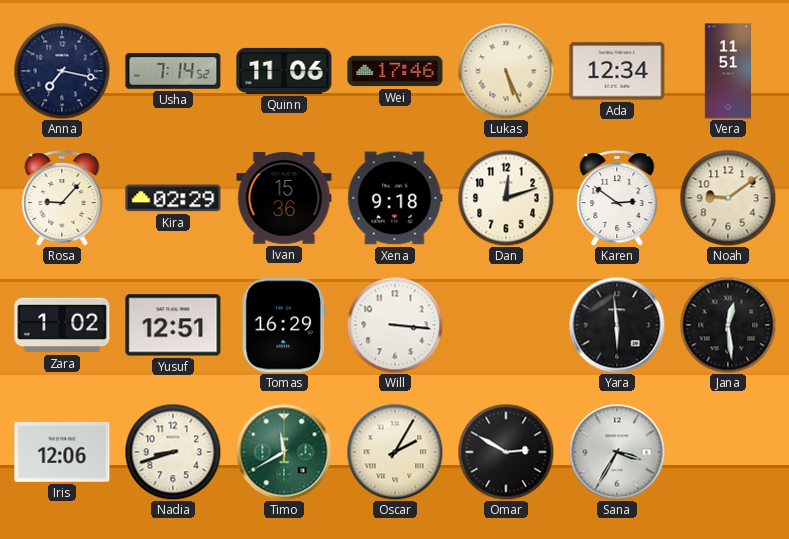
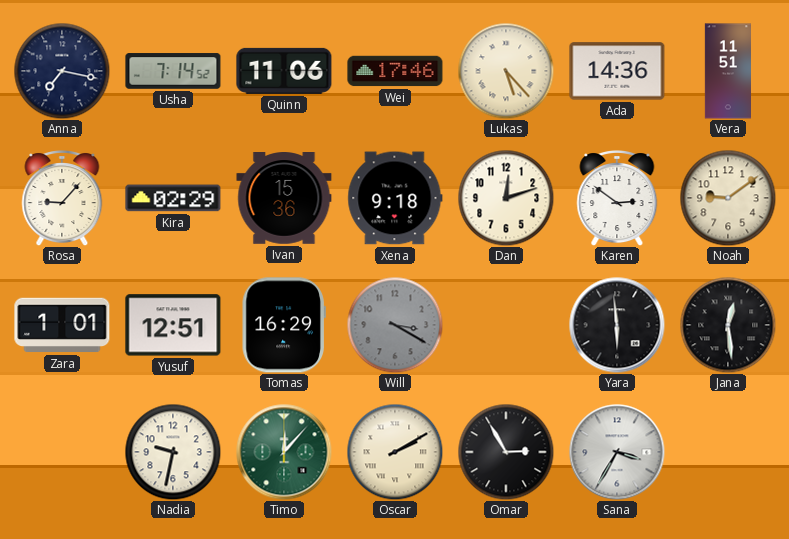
Lukas: 5:26 -> 5:23
Ada: 12:34 -> 14:36
Zara: 1:02 -> 1:01
Will: 3:16 -> 3:20
Will dial: white -> grey
Iris: 12:06 -> none
Nadia: 8:42 -> 9:32
Timo: 11:40 -> 12:07
Oscar: 2:05 -> 2:10
Omar: 2:50 -> 2:55
